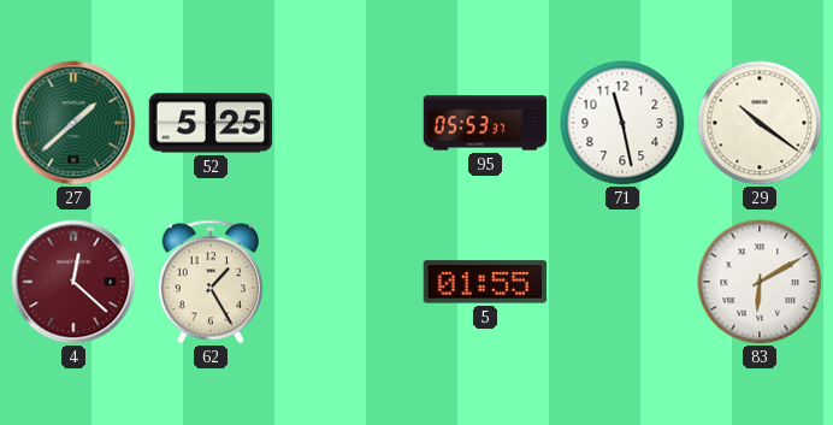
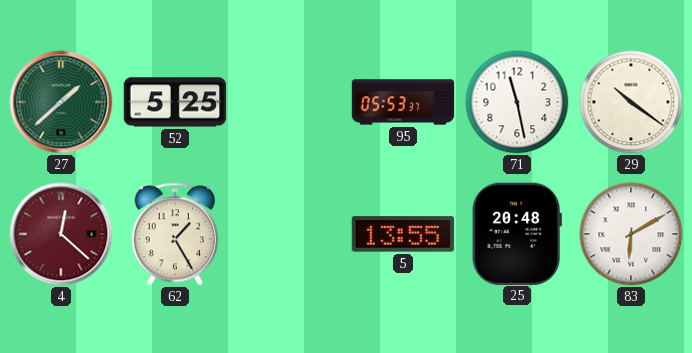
5: 01:55 -> 13:55
25: none -> 20:48
